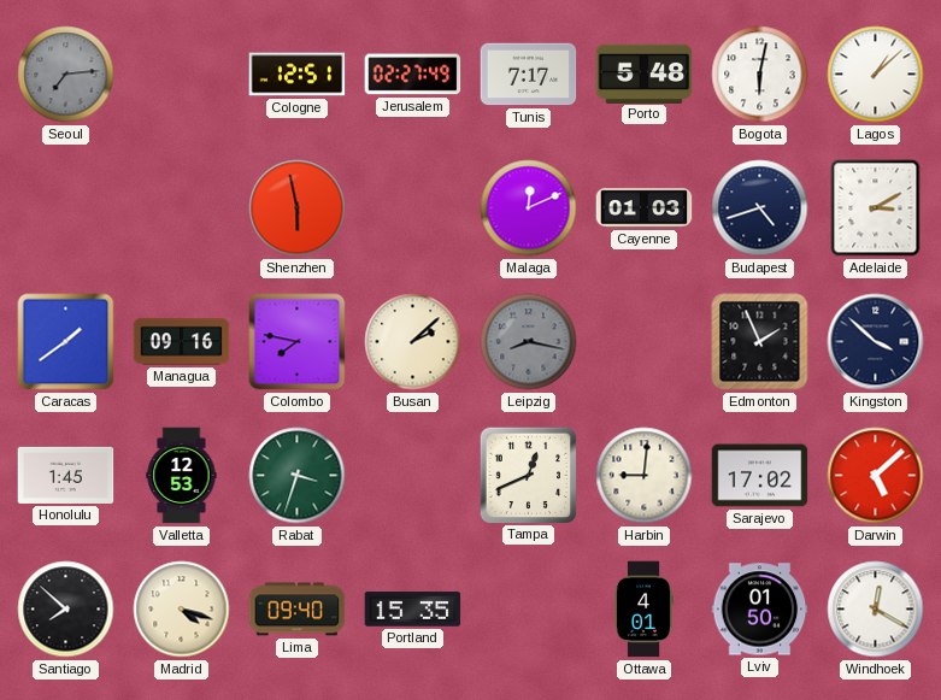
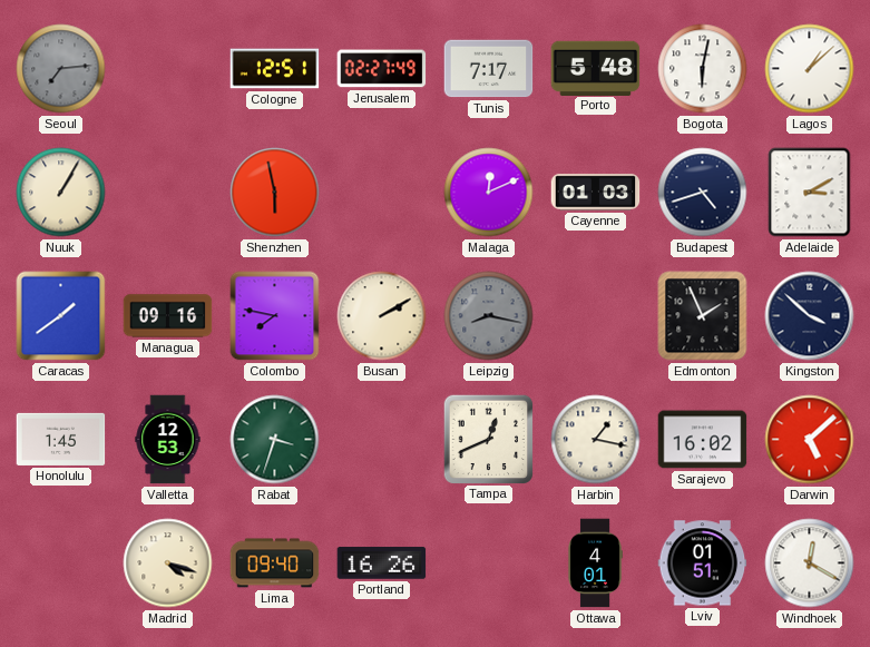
Nuuk: none -> 1:05
Busan: 2:08 -> 2:10
Harbin: 9:01 -> 1:17
Sarajevo: 17:02 -> 16:02
Santiago: 7:52 -> none
Portland: 15:35 -> 16:26
Lviv: 01:50 -> 01:51
